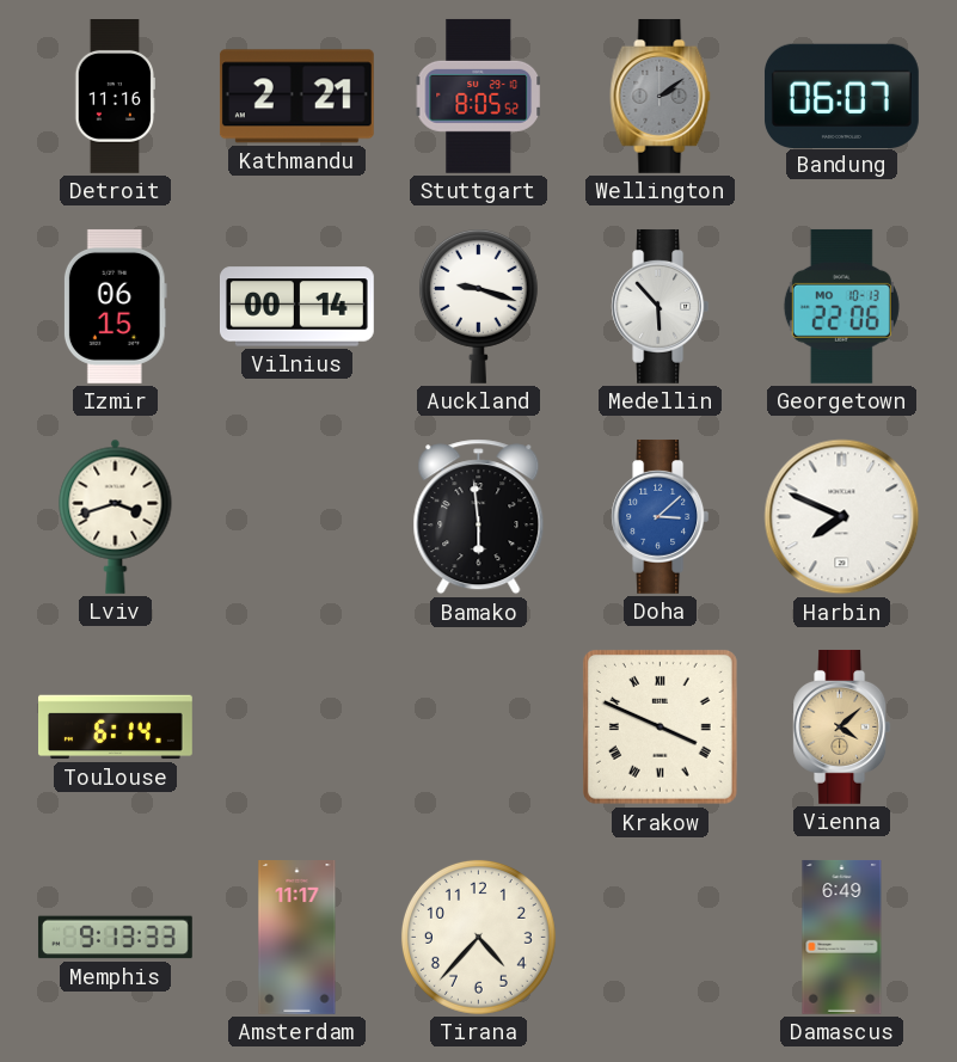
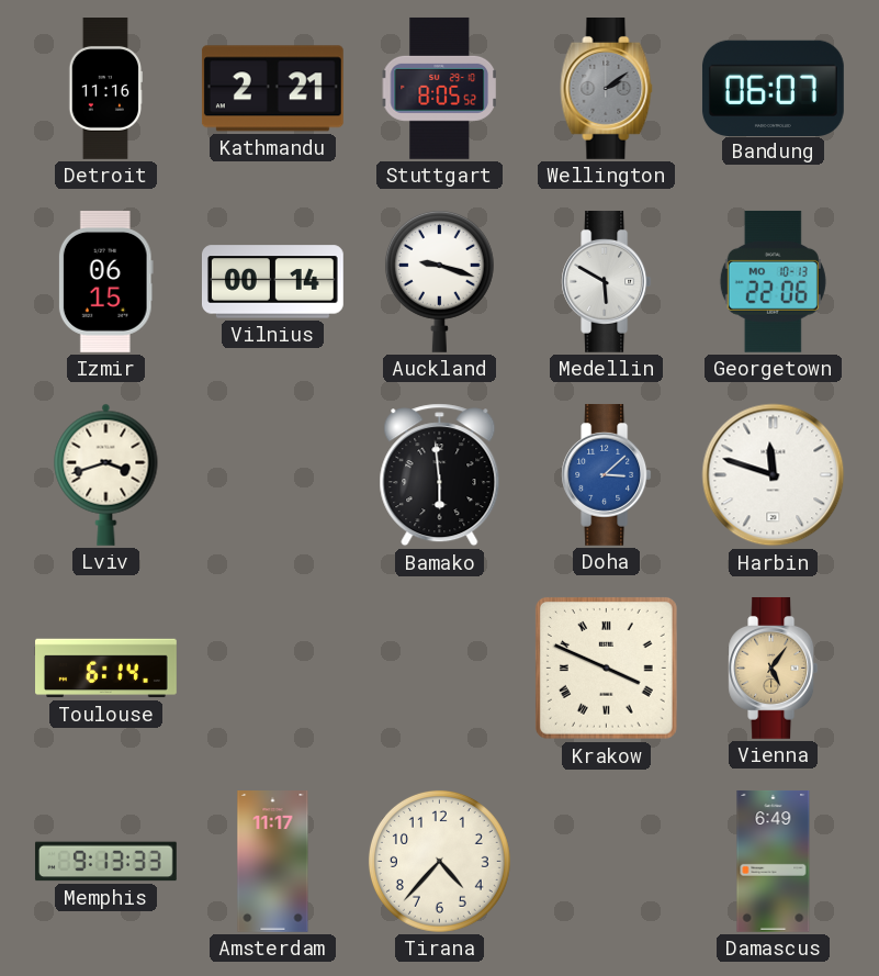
Medellin: 5:53 -> 5:50
Harbin: 7:49 -> 11:48
Vienna: 4:08 -> 5:06
